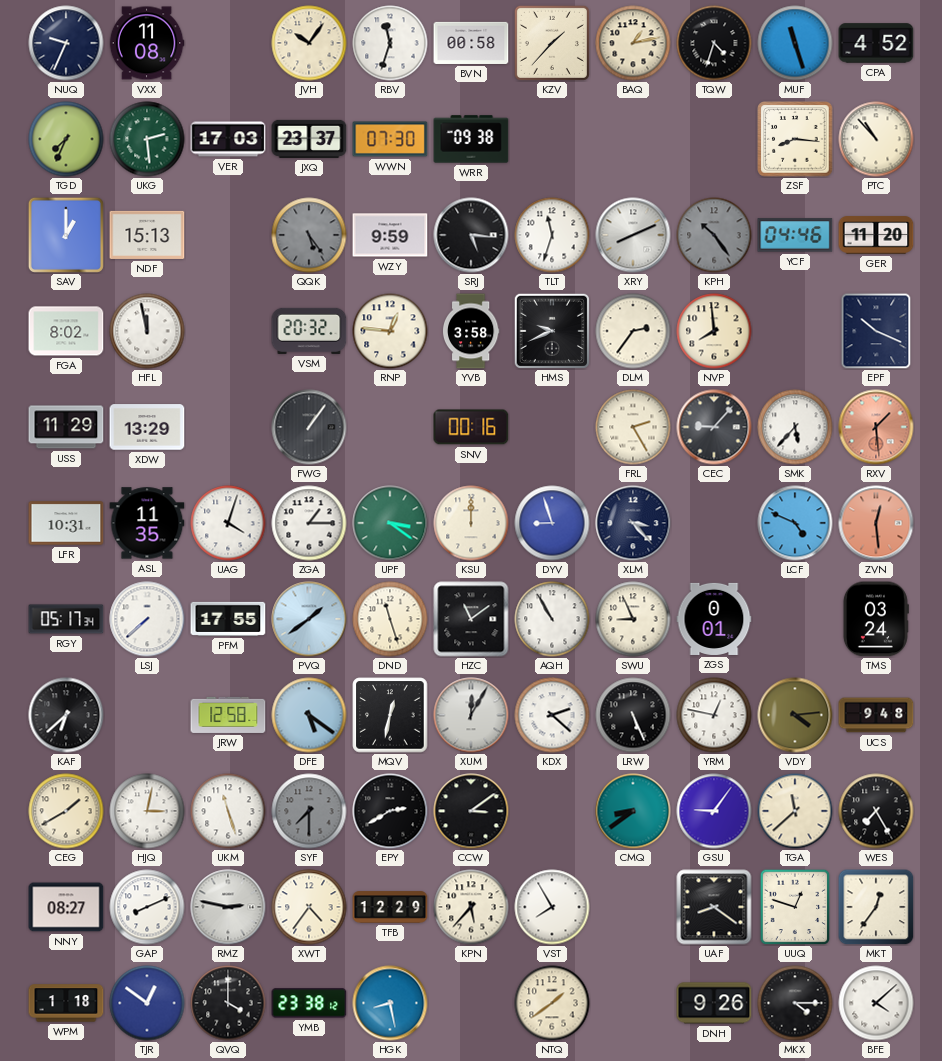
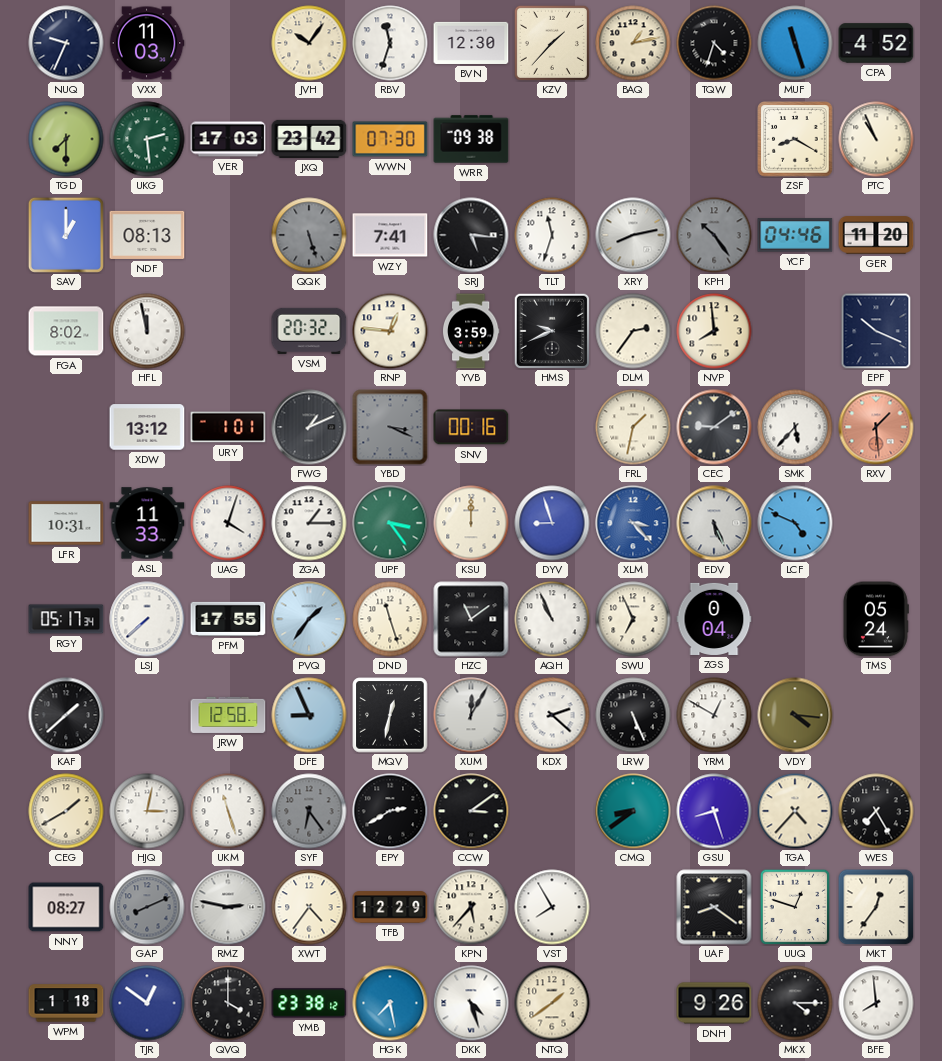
VXX: 11:08 -> 11:03
BVN: 00:58 -> 12:30
TGD: 7:34 -> 7:30
JXQ: 23:37 -> 23:42
ZSF: 8:16 -> 8:20
PTC: 10:53 -> 10:56
NDF: 15:13 -> 08:13
QQK: 5:24 -> 5:27
WZY: 9:59 -> 7:41
XRY: 8:11 -> 8:13
YVB: 3:58 -> 3:59
USS: 11:29 -> none
XDW: 13:29 -> 13:12
URY: none -> 1:01
FWG: 1:06 -> 1:11
YBD: none -> 3:19
FRL: 2:25 -> 1:32
CEC: 9:07 -> 9:09
ASL: 11:35 -> 11:33
UPF: 3:21 -> 3:24
XLM dial: navy -> blue
EDV: none -> 5:26
ZVN: 12:29 -> none
PVQ: 1:39 -> 1:36
AQH: 10:55 -> 10:56
SWU: 8:56 -> 6:56
ZGS: 0:01 -> 0:04
TMS: 03:24 -> 05:24
KAF: 6:38 -> 1:38
DFE: 5:21 -> 8:56
YRM: 12:47 -> 12:50
VDY: 4:14 -> 4:16
UCS: 9:48 -> none
SYF: 7:30 -> 6:24
GSU: 9:06 -> 8:27
TGA: 11:38 -> 4:37
GAP dial: white -> grey
HGK: 8:28 -> 7:28
DKK: none -> 4:27
BFE: 4:08 -> 7:59
